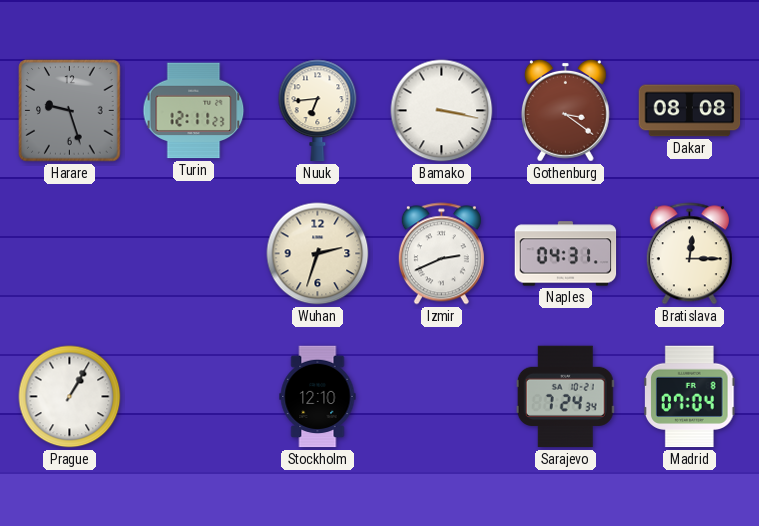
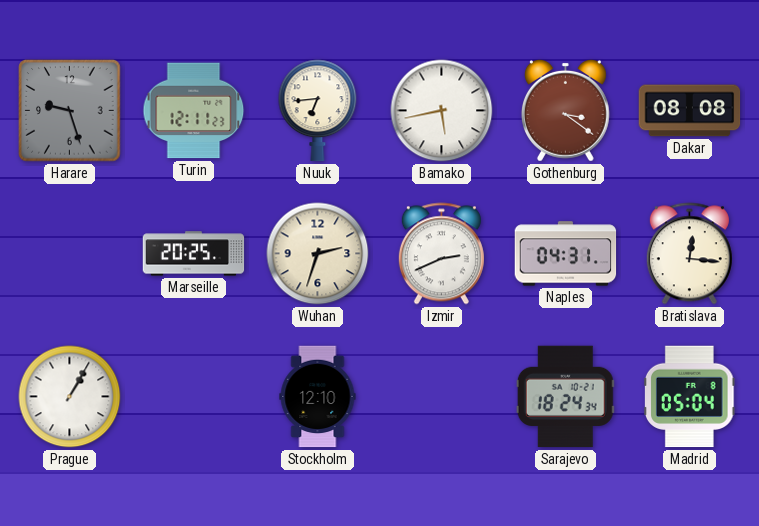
Bamako: 3:17 -> 5:43
Marseille: none -> 20:25
Bratislava: 12:15 -> 12:16
Sarajevo: 7:24 -> 18:24
Madrid: 07:04 -> 05:04
